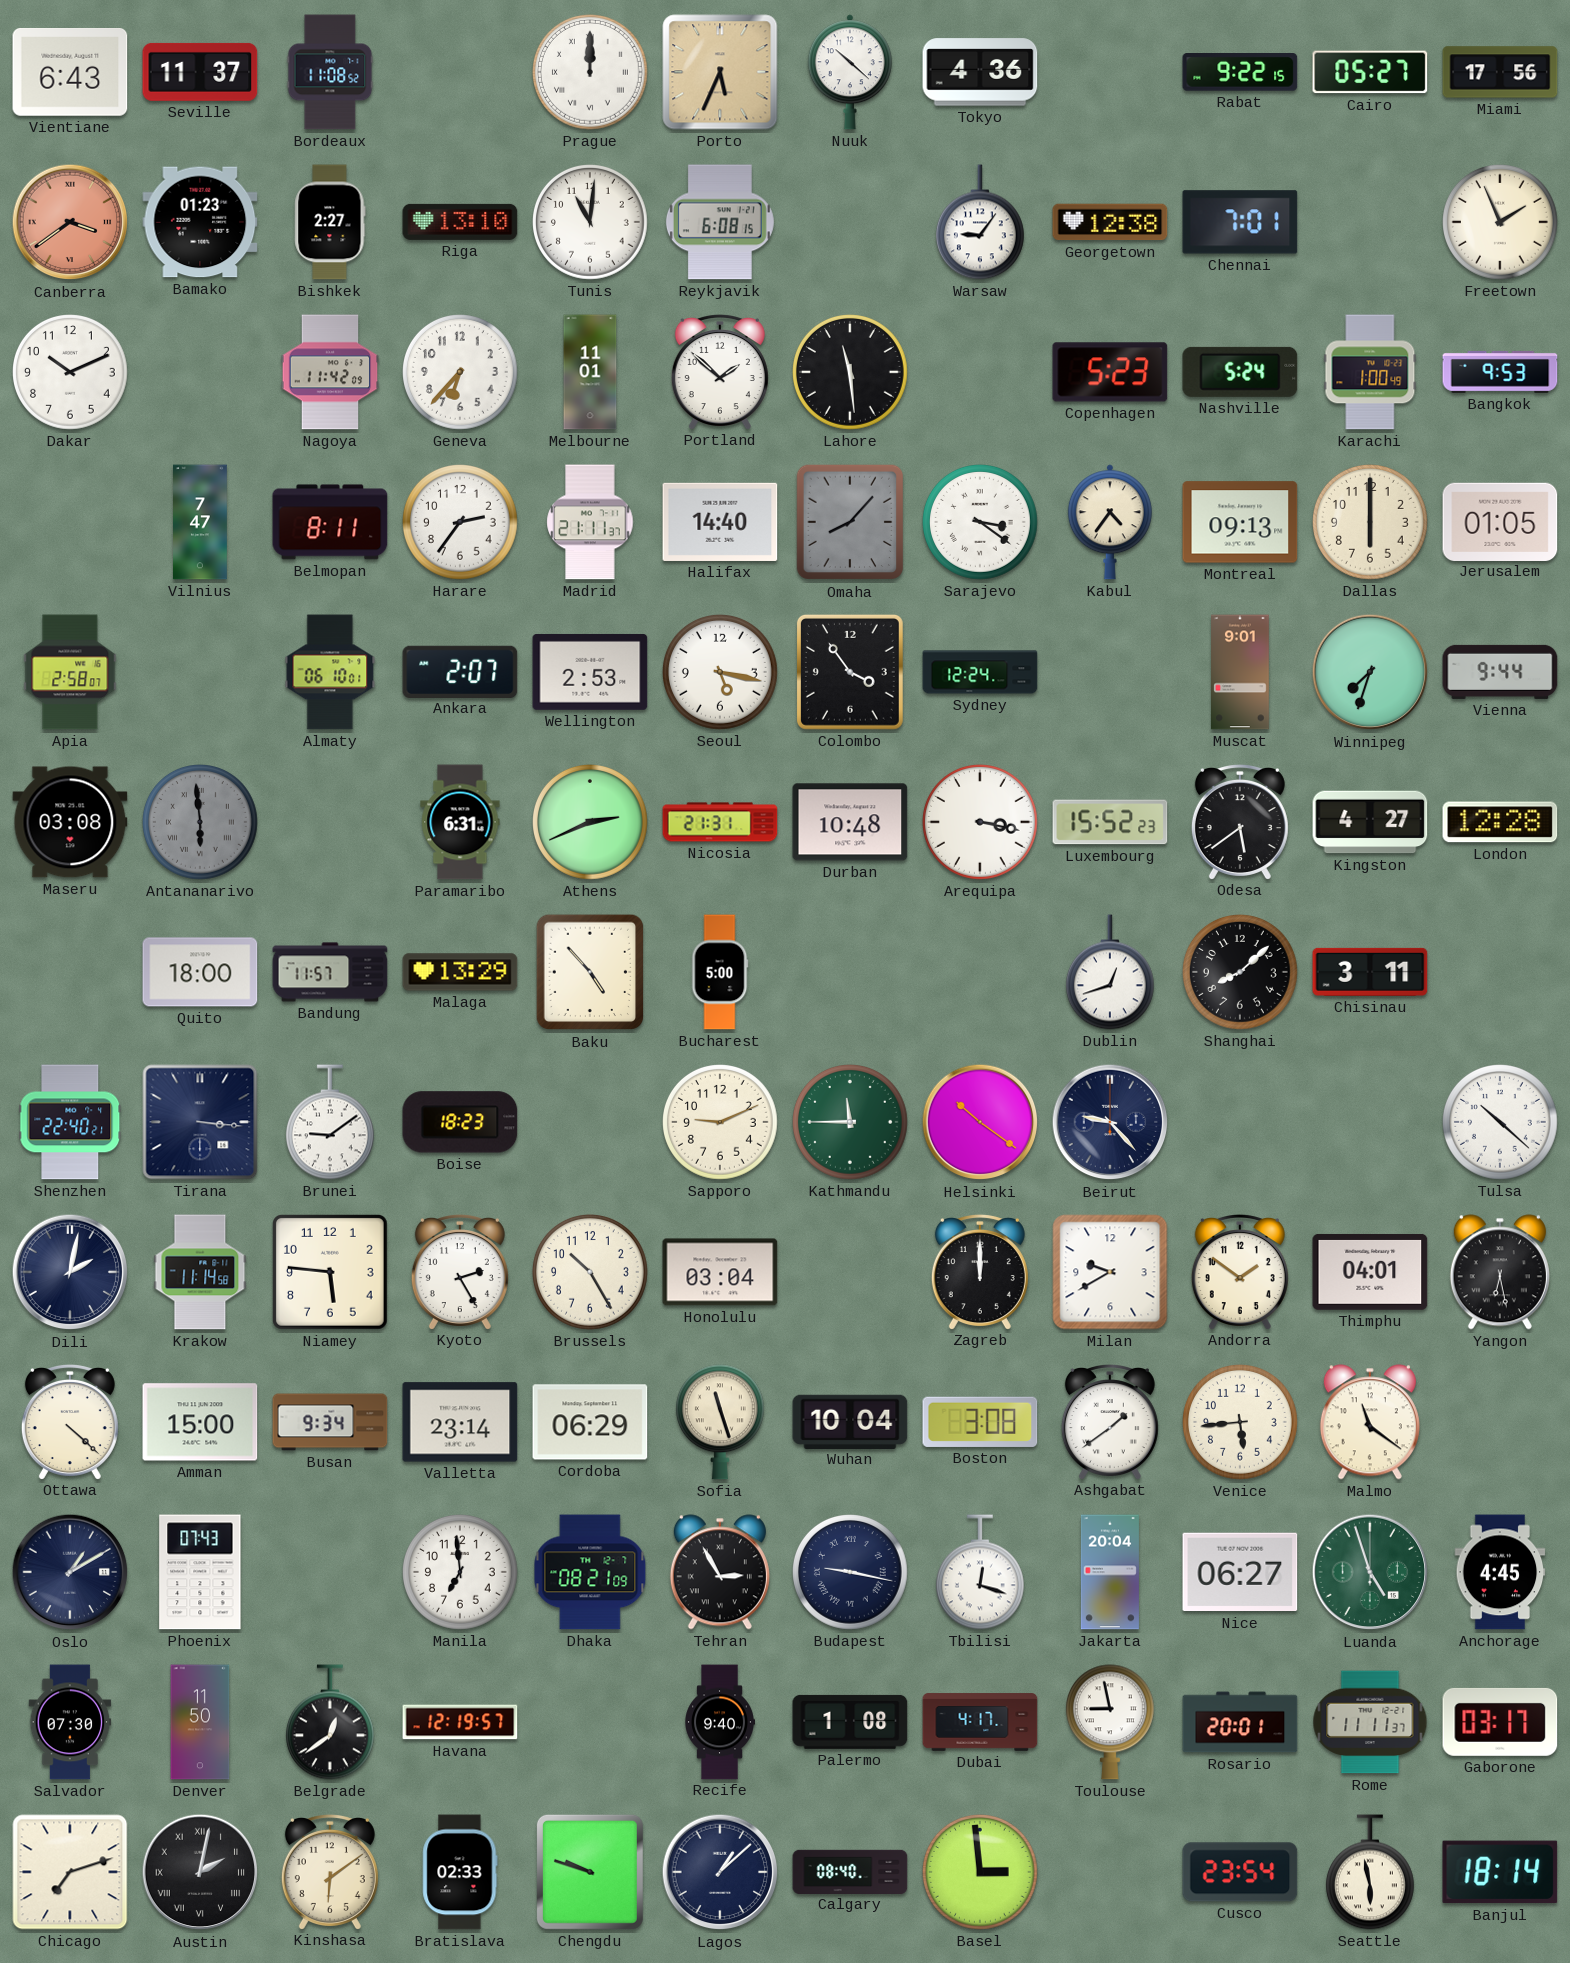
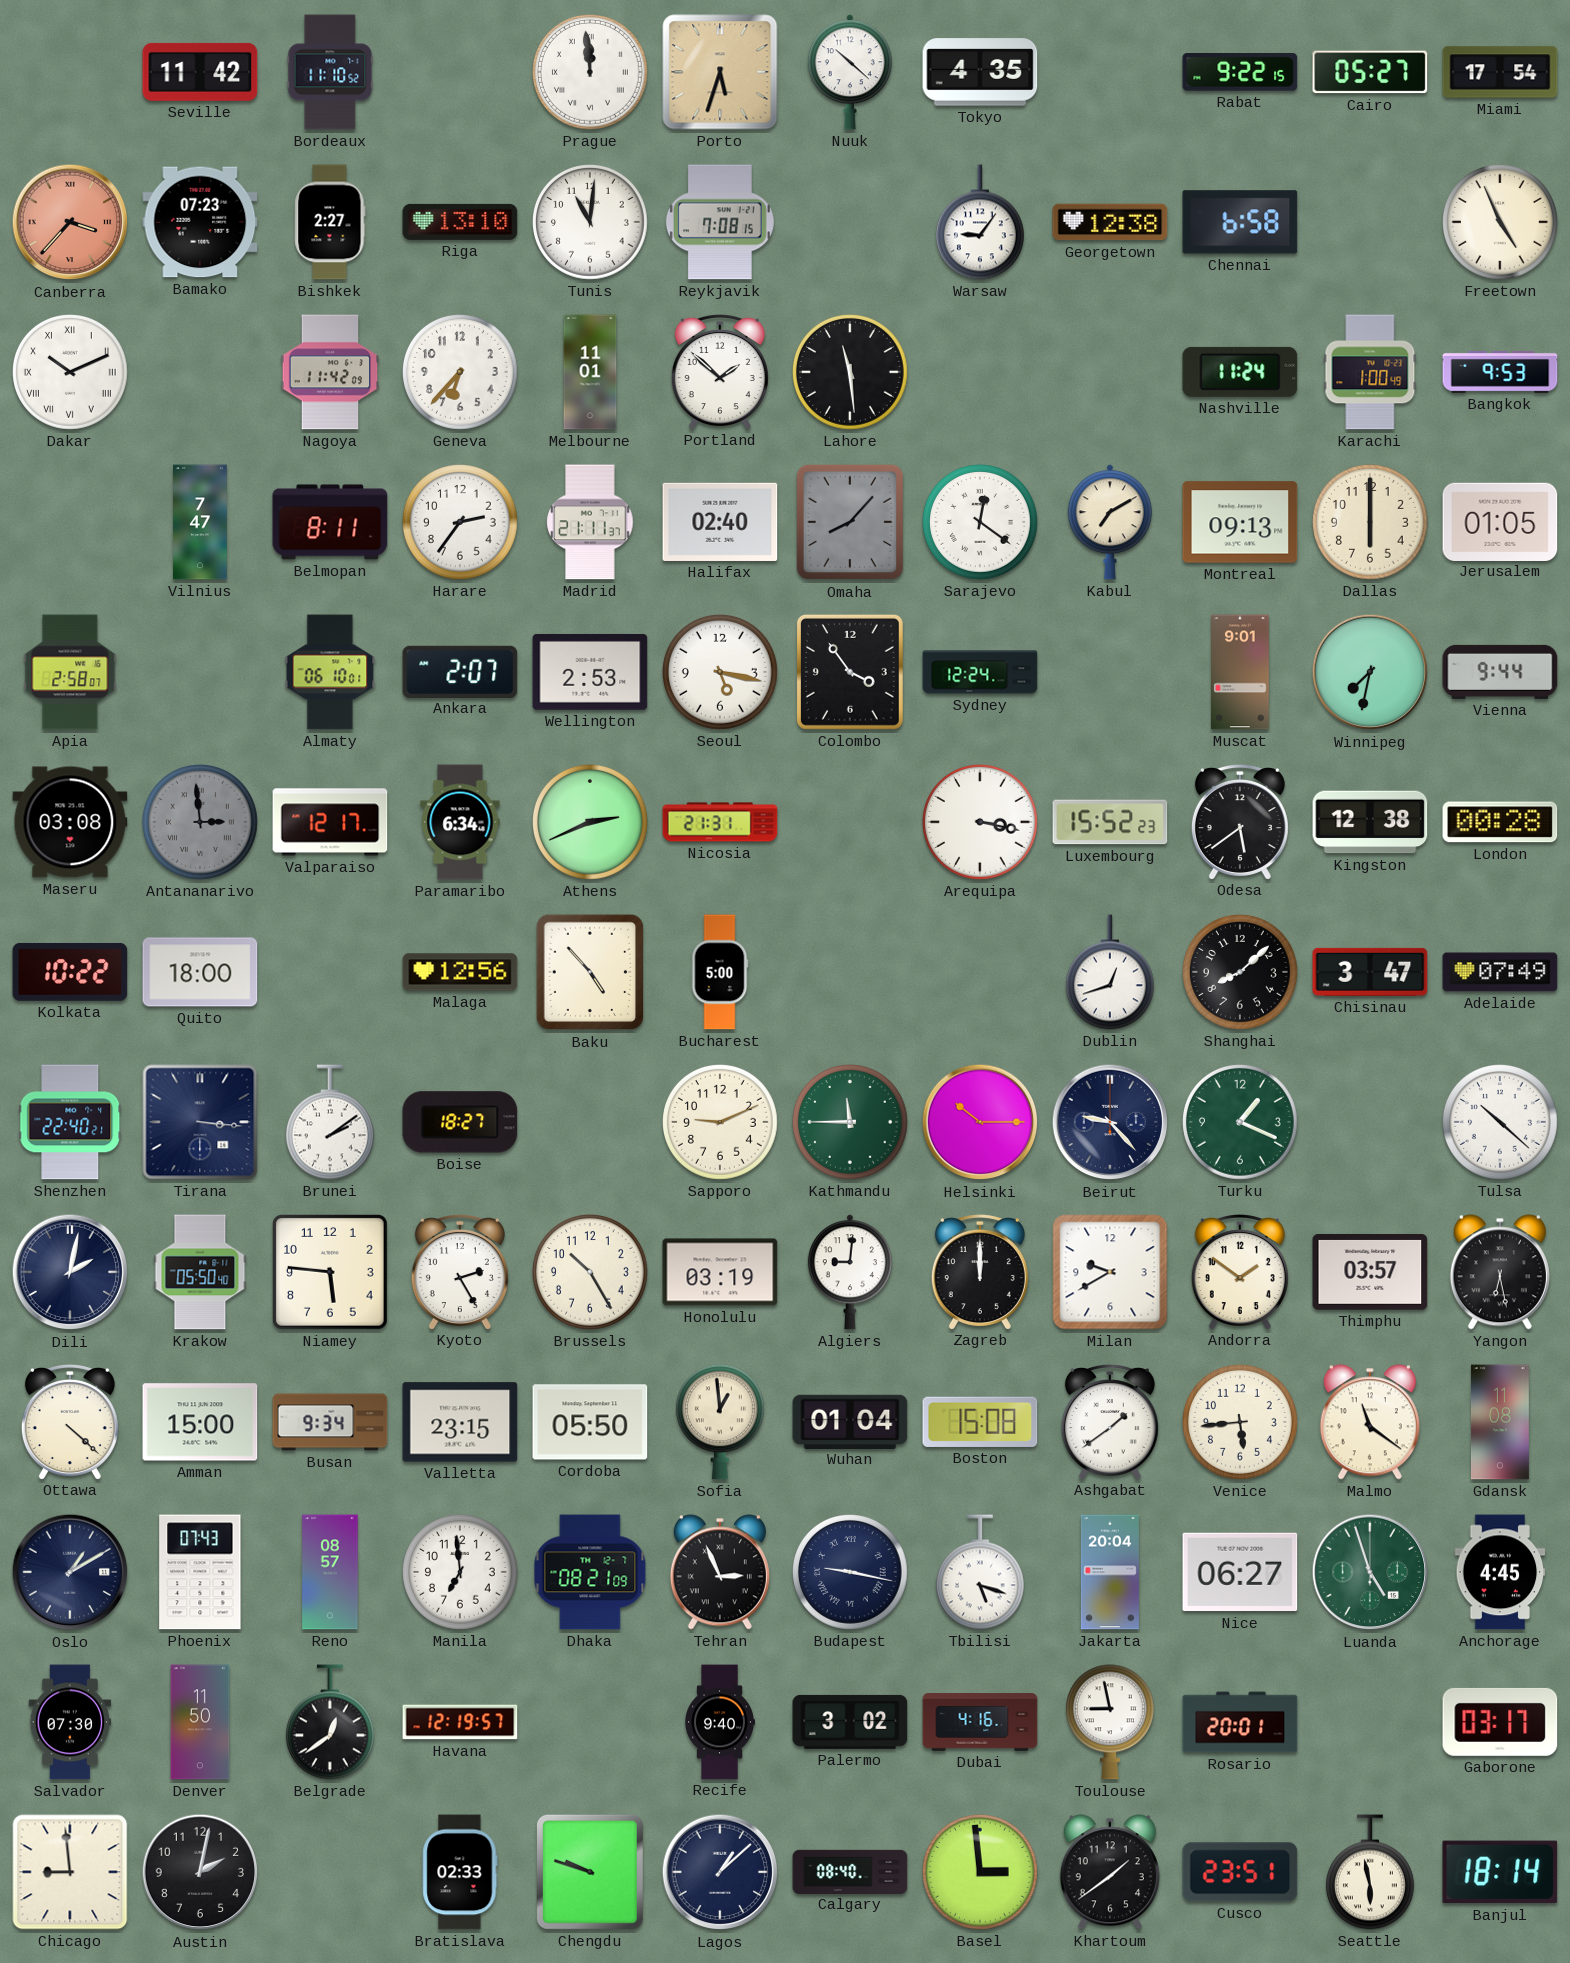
Vientiane: 6:43 -> none
Seville: 11:37 -> 11:42
Bordeaux: 11:08 -> 11:10
Prague: 12:00 -> 11:59
Porto: 5:34 -> 5:33
Tokyo: 4:36 -> 4:35
Miami: 17:56 -> 17:54
Canberra: 3:39 -> 3:37
Bamako: 01:23 -> 07:23
Reykjavik: 6:08 -> 7:08
Chennai: 7:01 -> 6:58
Freetown: 1:56 -> 4:56
Dakar numerals: Arabic -> Roman
Copenhagen: 5:23 -> none
Nashville: 5:24 -> 11:24
Halifax: 14:40 -> 02:40
Sarajevo: 3:21 -> 12:21
Kabul: 4:36 -> 7:10
Winnipeg: 7:33 -> 7:32
Antananarivo: 5:59 -> 2:59
Valparaiso: none -> 12:17
Paramaribo: 6:31 -> 6:34
Durban: 10:48 -> none
Kingston: 4:27 -> 12:38
London: 12:28 -> 00:28
Kolkata: none -> 10:22
Bandung: 11:57 -> none
Malaga: 13:29 -> 12:56
Chisinau: 3:11 -> 3:47
Adelaide: none -> 07:49
Brunei: 9:09 -> 2:09
Boise: 18:23 -> 18:27
Helsinki: 10:21 -> 10:15
Turku: none -> 1:19
Krakow: 11:14 -> 05:50
Honolulu: 03:04 -> 03:19
Algiers: none -> 9:01
Thimphu: 04:01 -> 03:57
Valletta: 23:14 -> 23:15
Cordoba: 06:29 -> 05:50
Sofia: 11:27 -> 12:59
Wuhan: 10:04 -> 01:04
Boston: 3:08 -> 15:08
Gdansk: none -> 11:08
Reno: none -> 08:57
Tehran: 2:55 -> 2:56
Tbilisi: 12:18 -> 5:18
Palermo: 1:08 -> 3:02
Dubai: 4:17 -> 4:16
Rome: 11:11 -> none
Chicago: 7:12 -> 8:59
Austin numerals: Roman -> Arabic
Kinshasa: 6:09 -> none
Khartoum: none -> 1:39
Cusco: 23:54 -> 23:51
